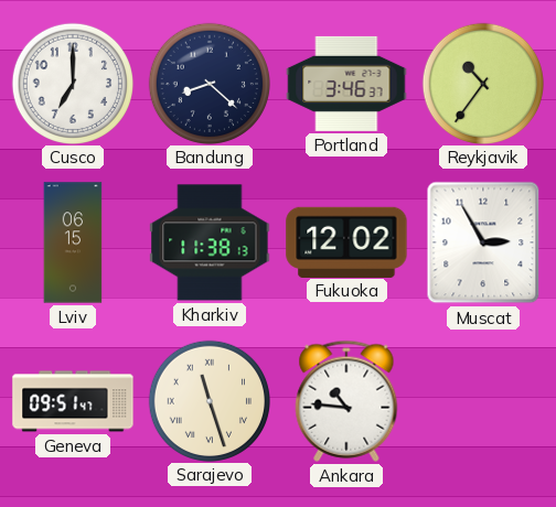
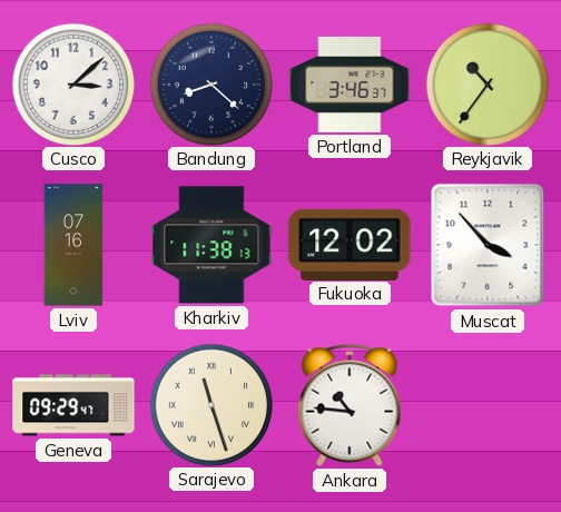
Cusco: 7:00 -> 3:08
Lviv: 06:15 -> 07:16
Muscat: 2:55 -> 3:53
Geneva: 09:51 -> 09:29
